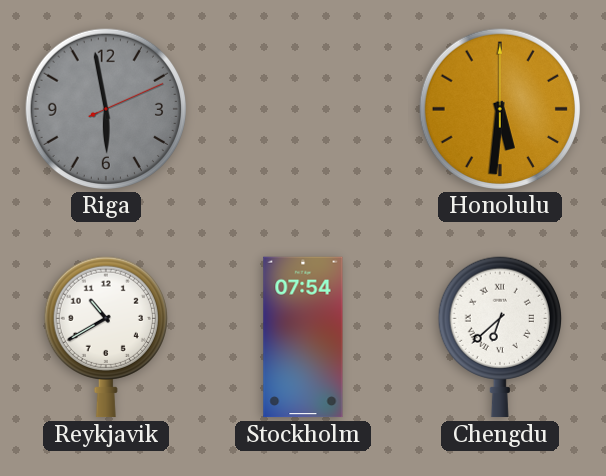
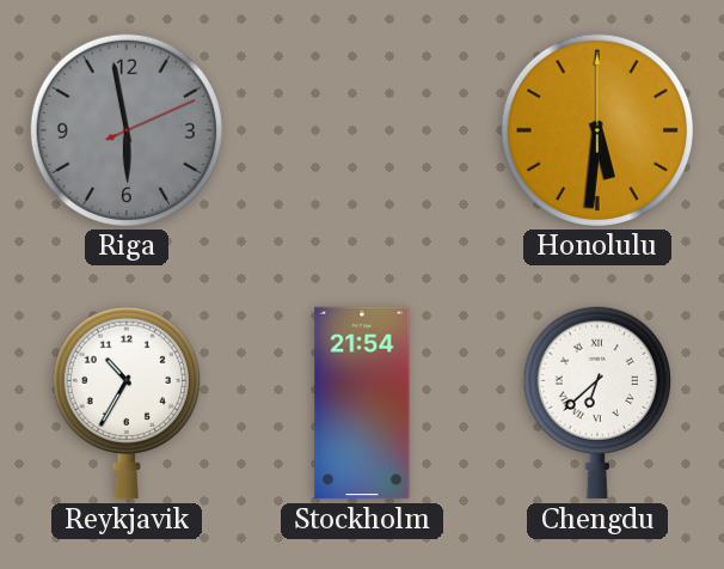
Reykjavik: 10:40 -> 10:35
Stockholm: 07:54 -> 21:54
